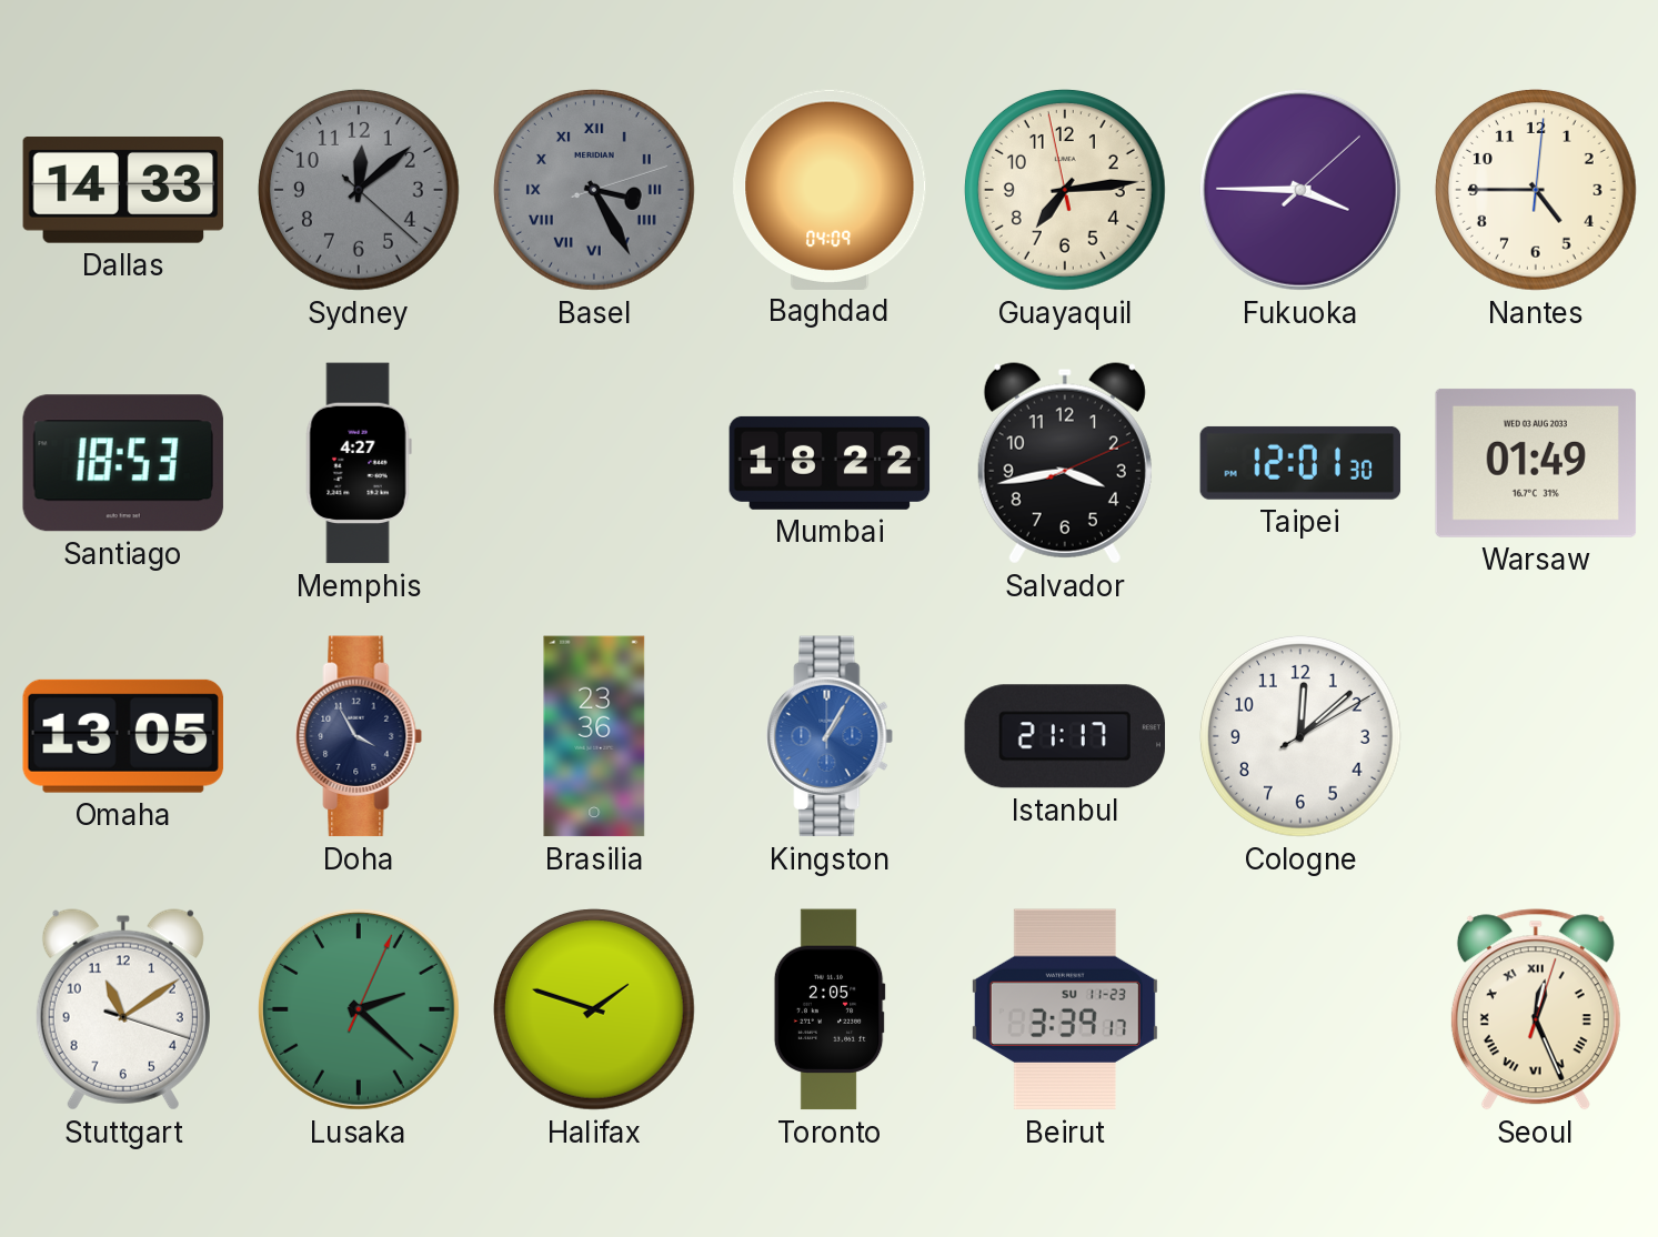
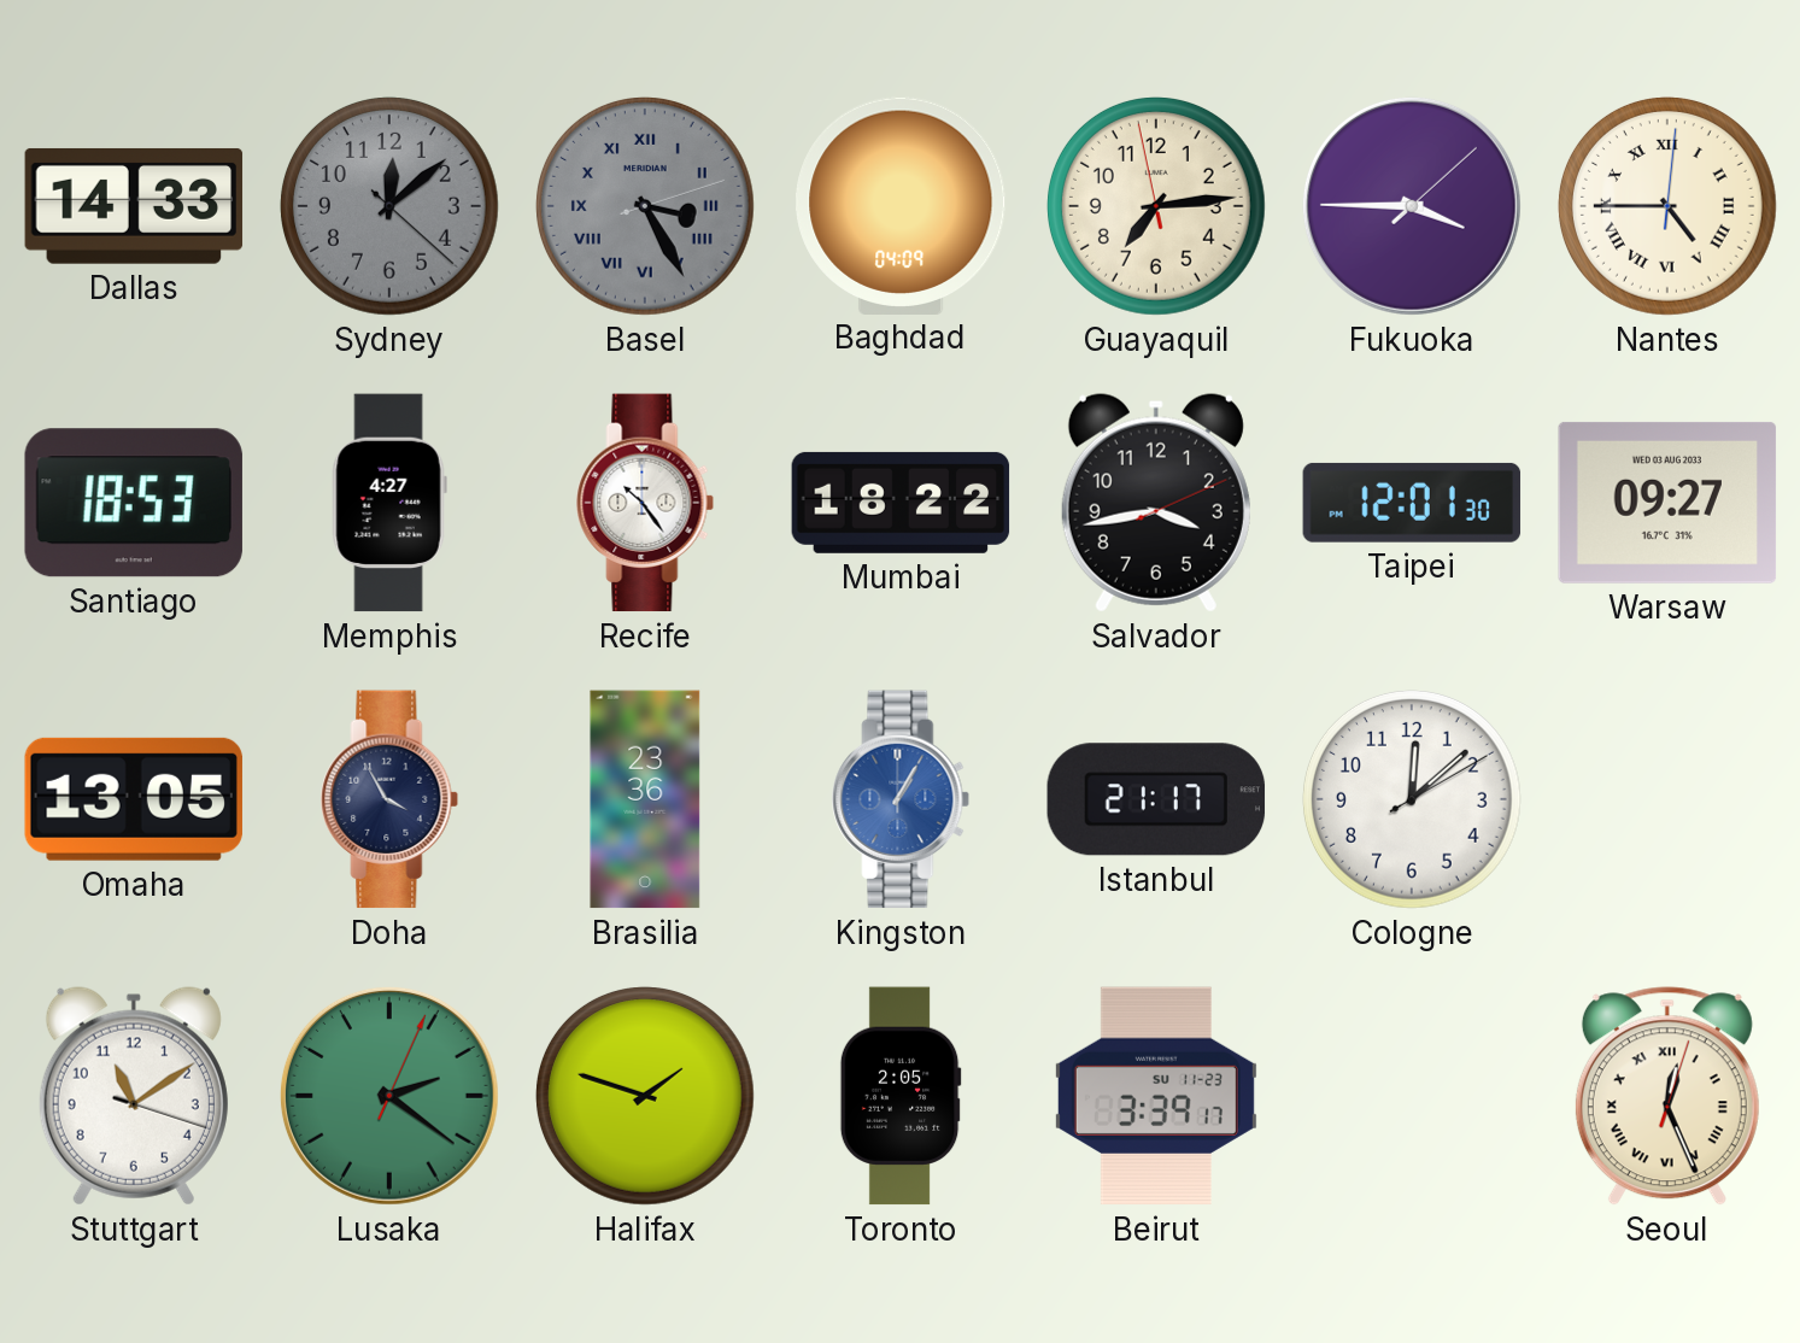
Nantes numerals: Arabic -> Roman
Recife: none -> 10:24
Warsaw: 01:49 -> 09:27
Lusaka: 2:22 -> 2:21
